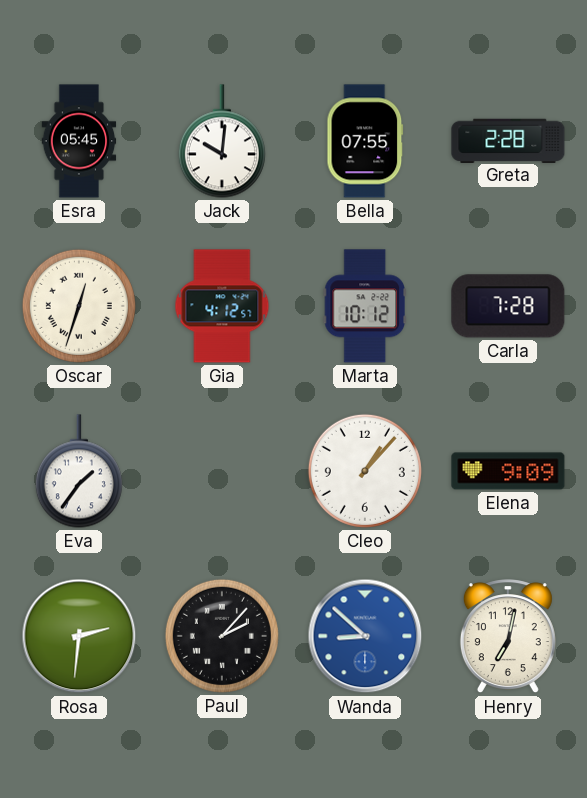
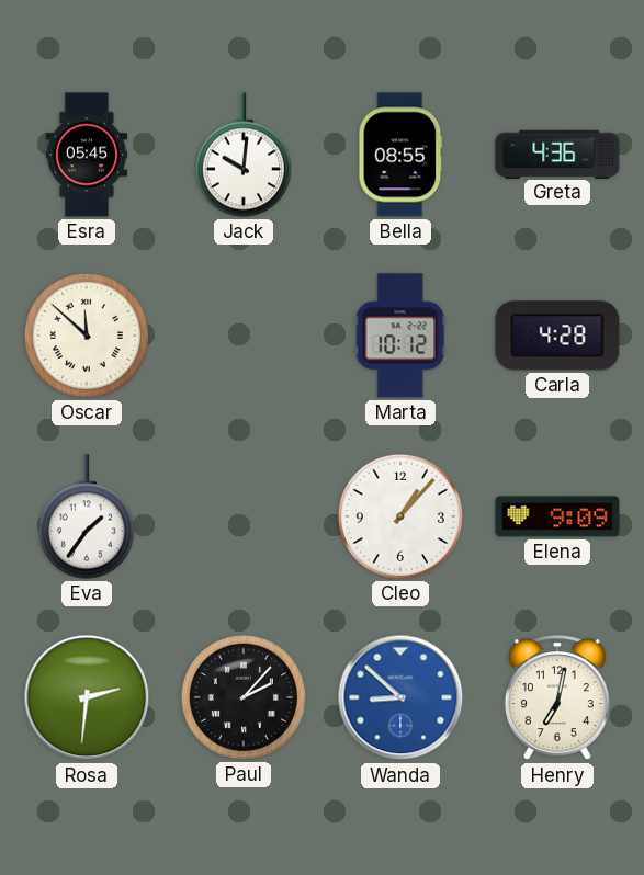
Bella: 07:55 -> 08:55
Greta: 2:28 -> 4:36
Oscar: 12:33 -> 11:52
Gia: 4:12 -> none
Carla: 7:28 -> 4:28
